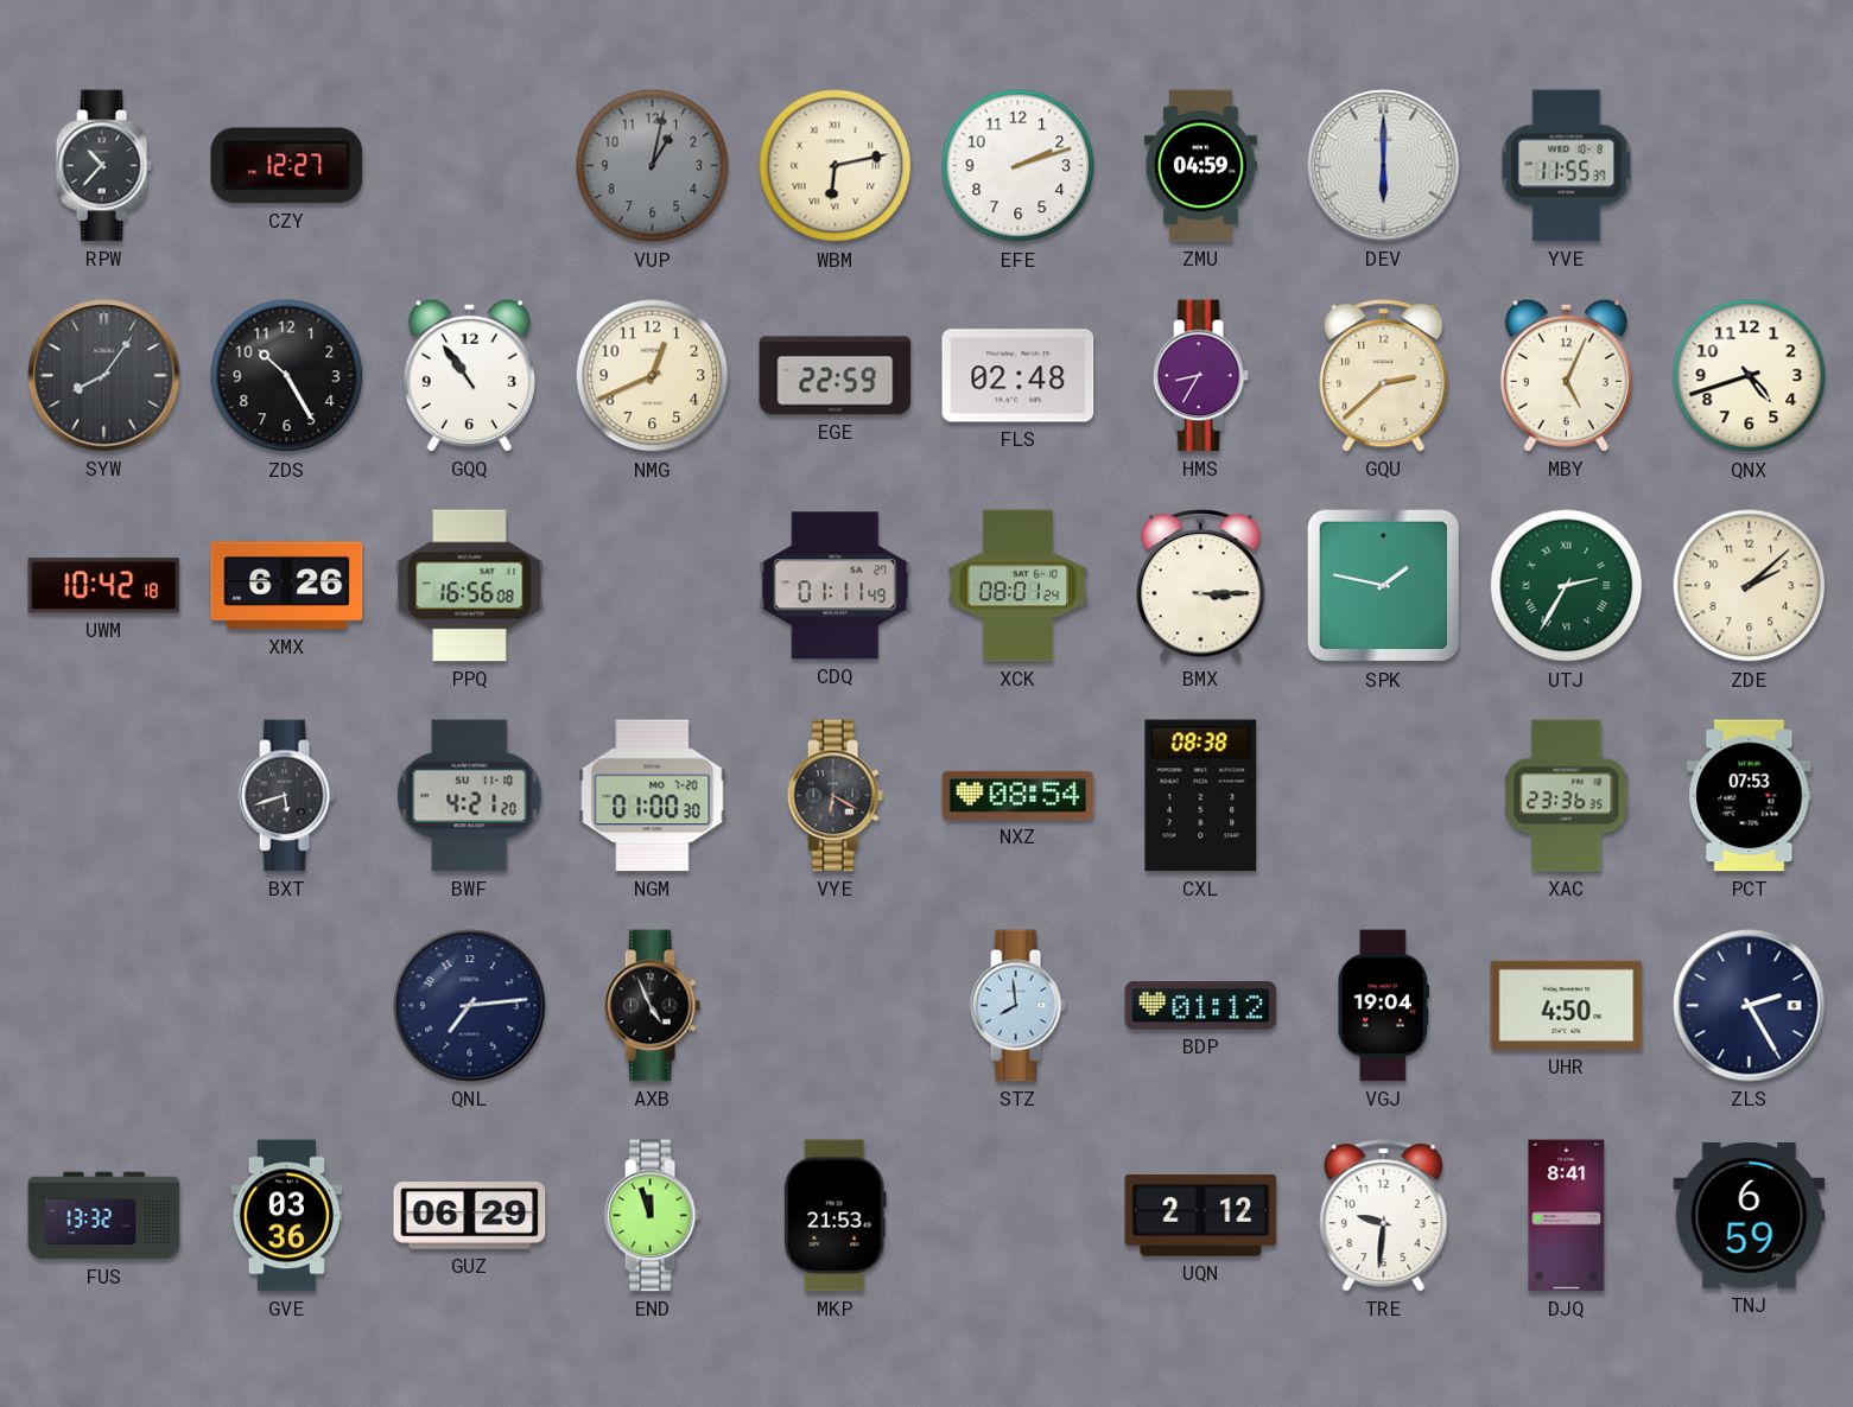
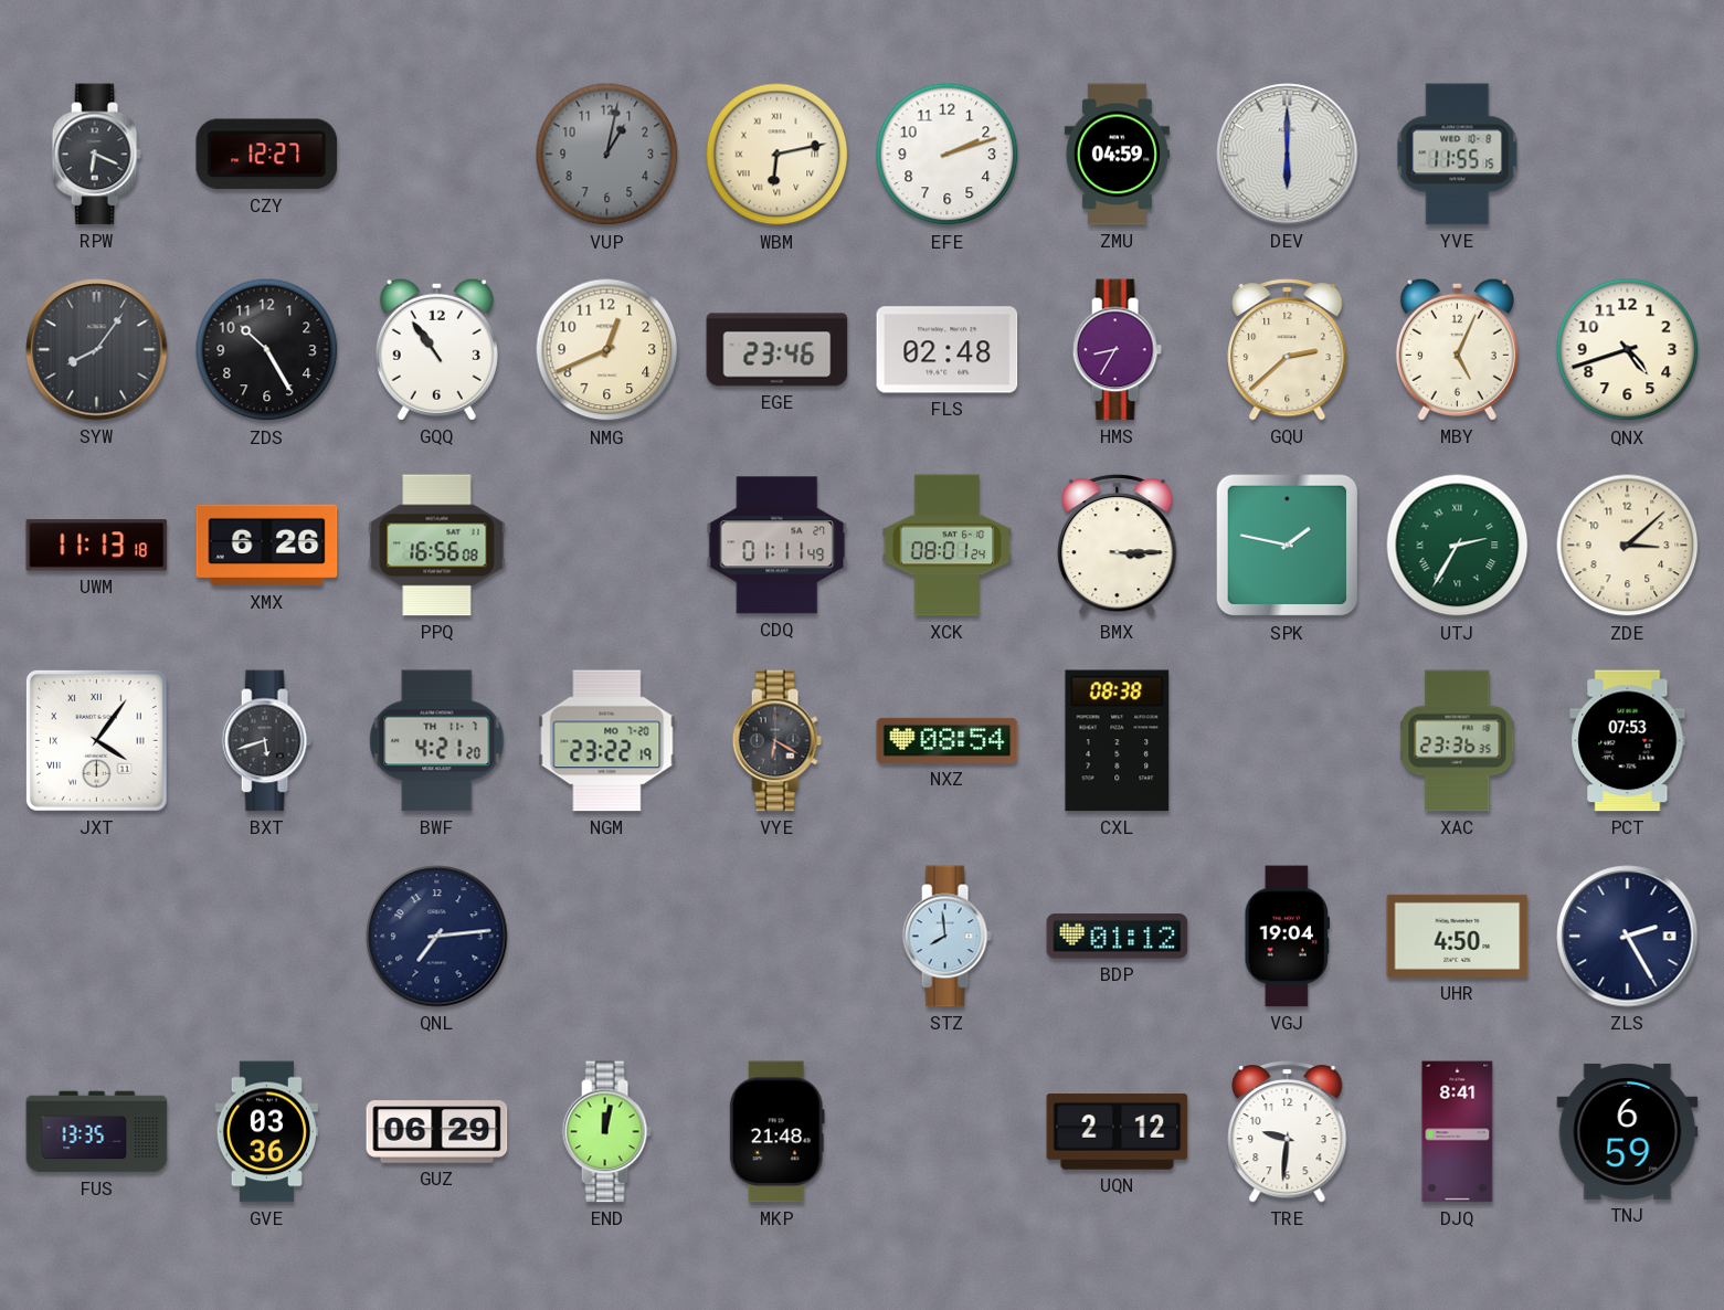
RPW: 10:37 -> 6:19
YVE: 11:55:37 -> 11:55:15
EGE: 22:59 -> 23:46
UWM: 10:42 -> 11:13
ZDE: 2:08 -> 3:08
JXT: none -> 4:06
BWF date: SU 11-10 -> TH 11-7
NGM: 01:00 -> 23:22
AXB: 4:56 -> none
FUS: 13:32 -> 13:35
END: 11:57 -> 12:02
MKP: 21:53 -> 21:48
